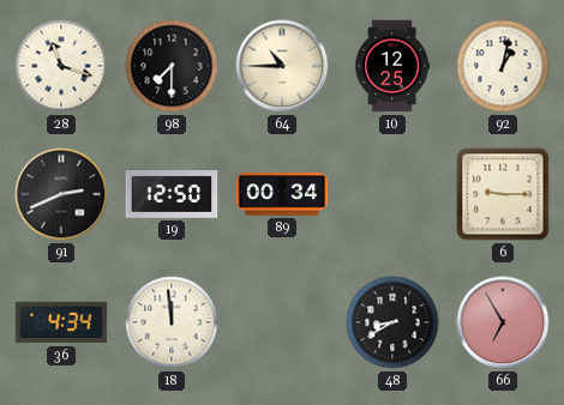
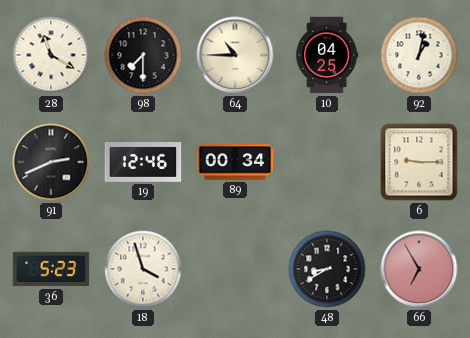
28: 11:18 -> 11:20
10: 12:25 -> 04:25
19: 12:50 -> 12:46
36: 4:34 -> 5:23
18: 11:59 -> 3:57
